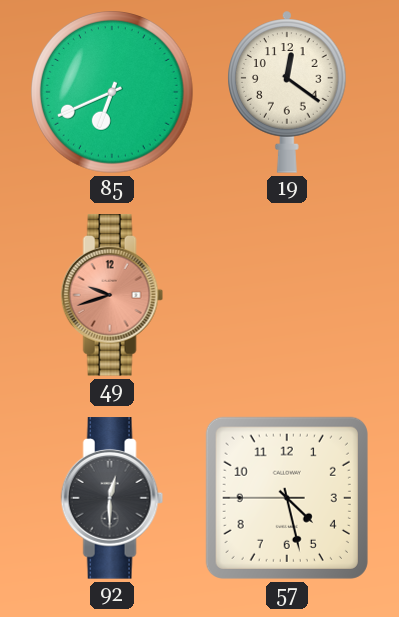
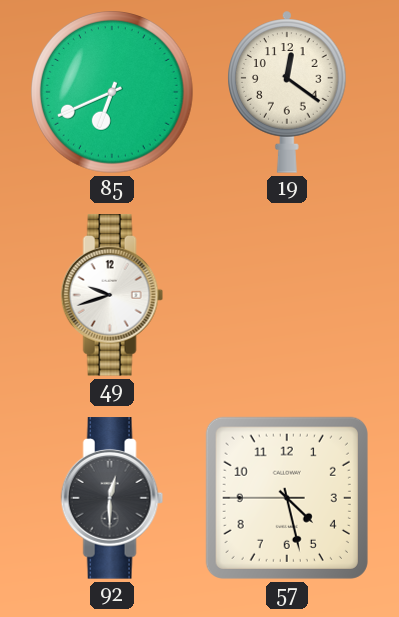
49 dial: salmon -> white
